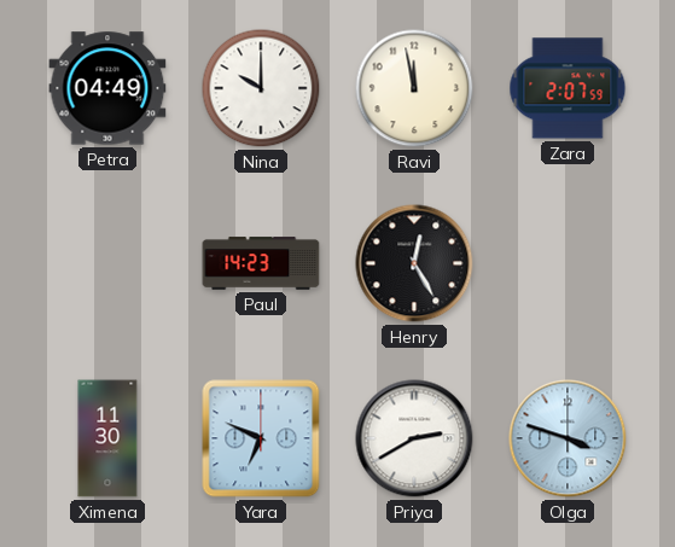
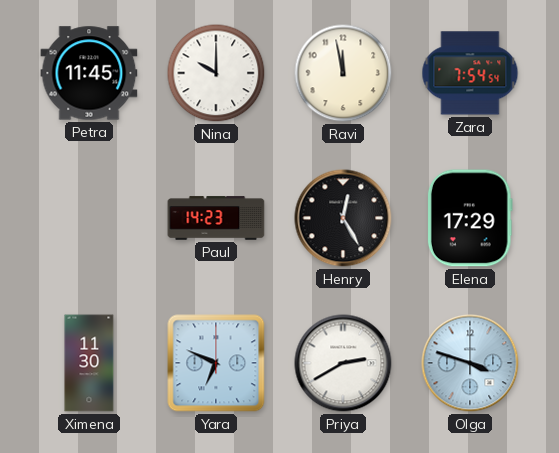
Petra: 04:49 -> 11:45
Zara: 2:07 -> 7:54
Elena: none -> 17:29
